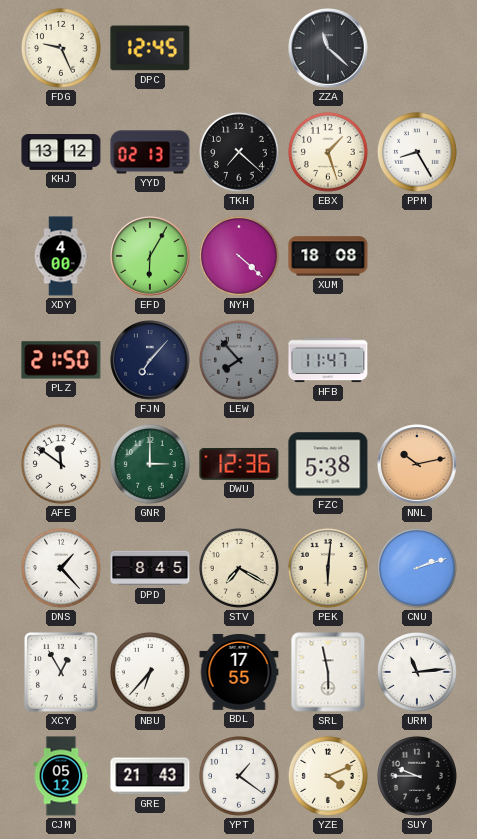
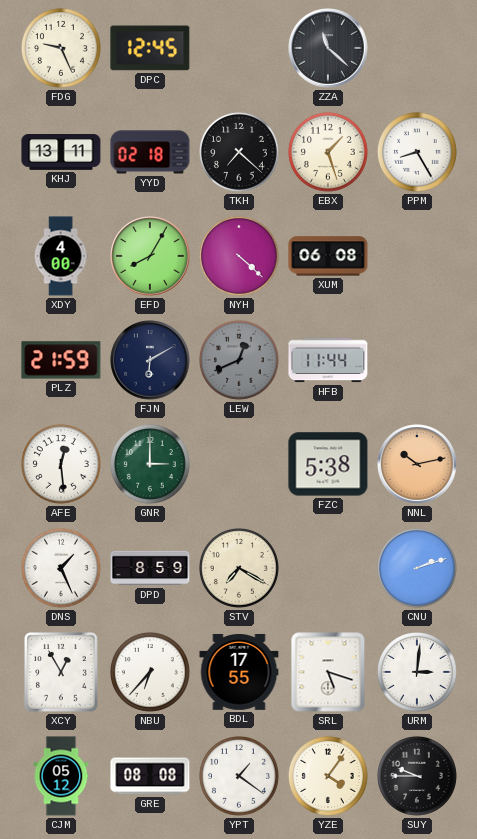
KHJ: 13:12 -> 13:11
YYD: 02:13 -> 02:18
EFD: 6:05 -> 8:05
XUM: 18:08 -> 06:08
PLZ: 21:50 -> 21:59
FJN: 7:07 -> 6:10
LEW: 7:53 -> 12:41
HFB: 11:47 -> 11:44
AFE: 11:51 -> 12:29
DWU: 12:36 -> none
DNS: 1:23 -> 1:26
DPD: 8:45 -> 8:59
PEK: 6:01 -> none
SRL: 5:58 -> 5:18
URM: 11:14 -> 3:01
GRE: 21:43 -> 08:08
YZE: 4:11 -> 4:06
